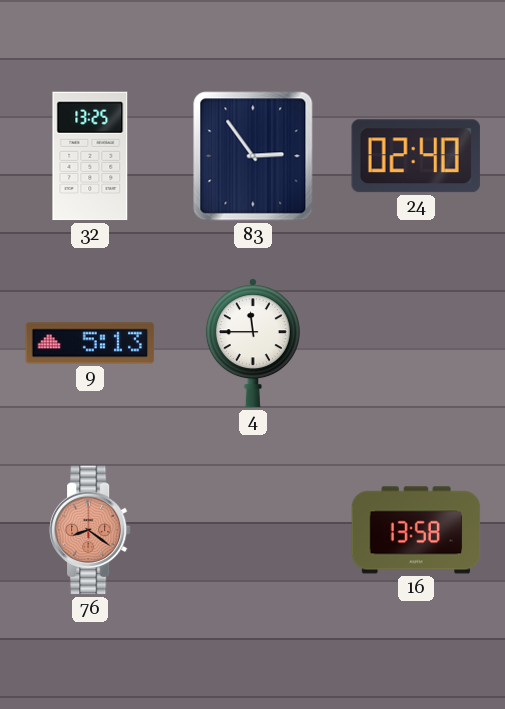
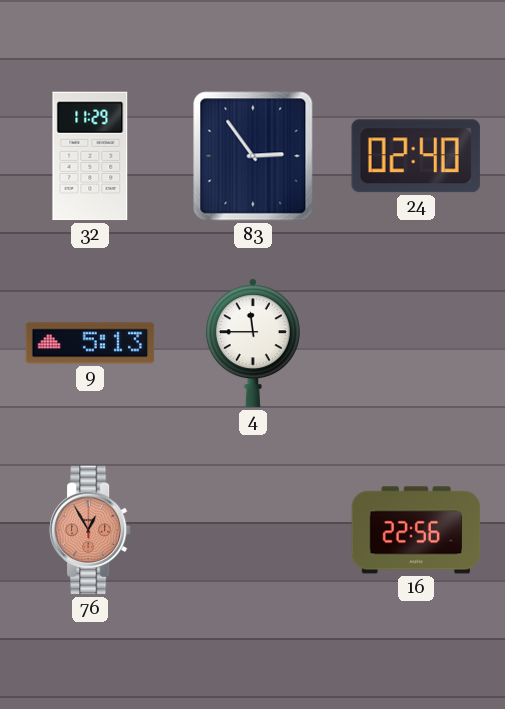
32: 13:25 -> 11:29
76: 8:21 -> 12:55
16: 13:58 -> 22:56
